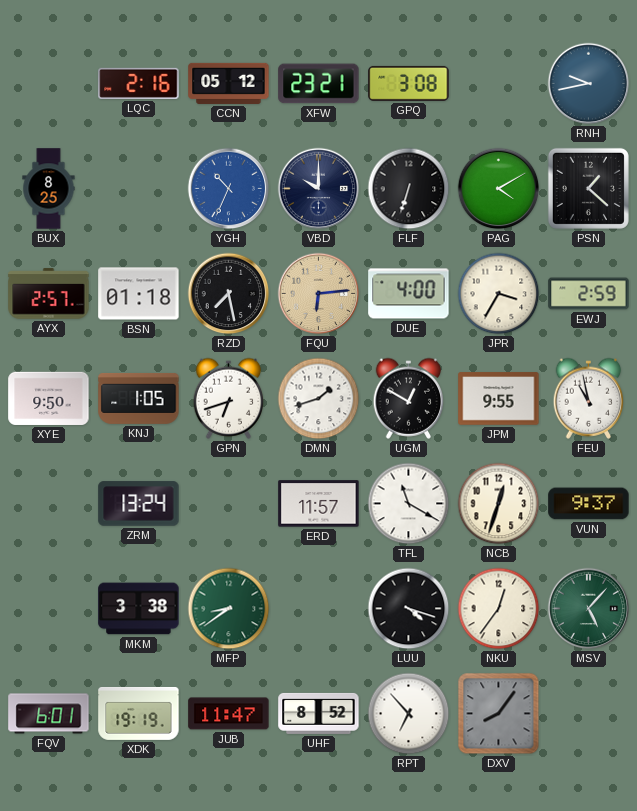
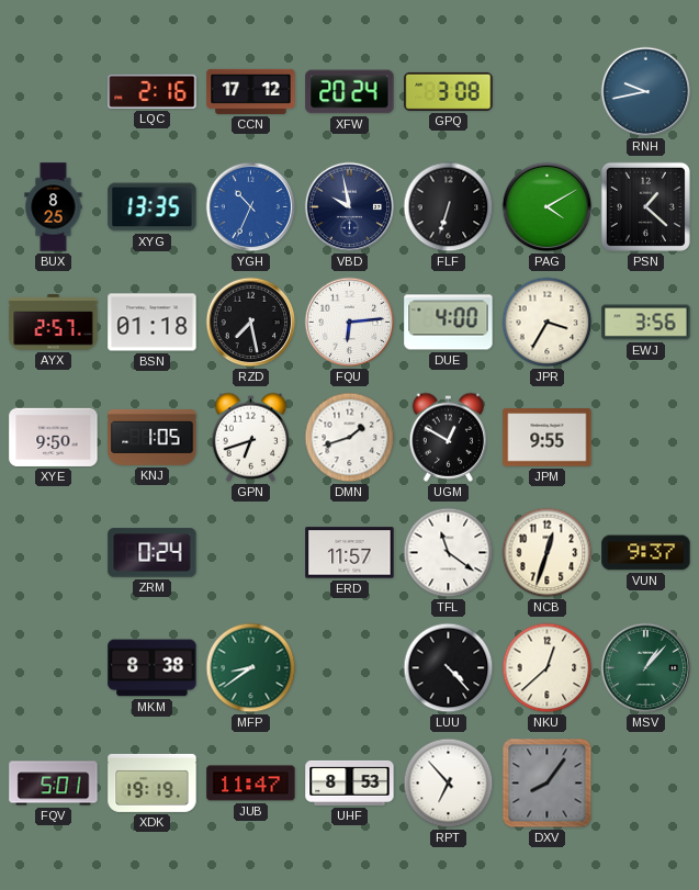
CCN: 05:12 -> 17:12
XFW: 23:21 -> 20:24
XYG: none -> 13:35
VBD: 10:00 -> 9:58
FQU dial: champagne -> white
EWJ: 2:59 -> 3:56
FEU: 10:58 -> none
ZRM: 13:24 -> 0:24
TFL: 11:20 -> 11:21
MKM: 3:38 -> 8:38
LUU: 4:18 -> 4:23
NKU: 12:36 -> 12:38
MSV: 5:07 -> 1:07
FQV: 6:01 -> 5:01
UHF: 8:52 -> 8:53
